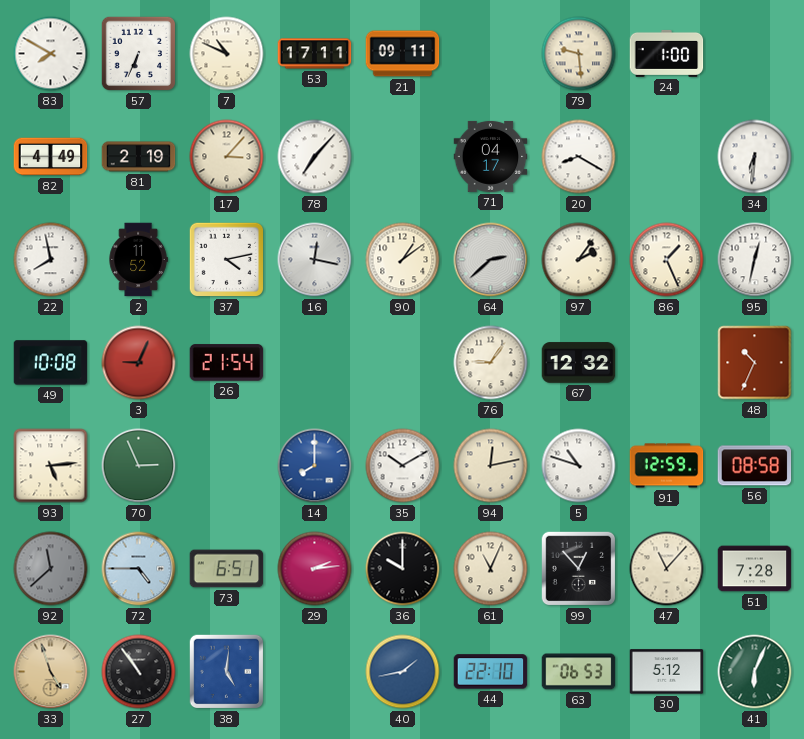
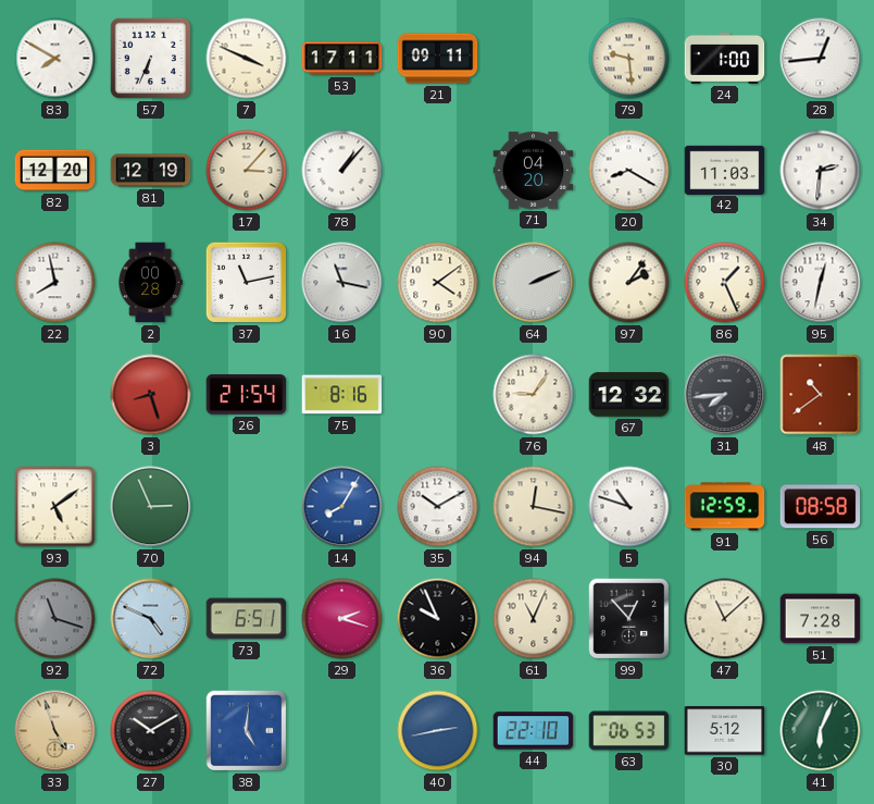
7: 10:49 -> 3:49
28: none -> 12:44
82: 4:49 -> 12:20
81: 2:19 -> 12:19
78: 7:07 -> 1:07
71: 04:17 -> 04:20
42: none -> 11:03
34: 6:31 -> 2:31
2: 11:52 -> 00:28
37: 4:13 -> 11:13
16: 12:17 -> 11:17
90: 1:09 -> 4:09
64: 2:38 -> 2:11
49: 10:08 -> none
3: 9:04 -> 8:27
75: none -> 8:16
31: none -> 7:44
48: 10:34 -> 10:39
93: 5:14 -> 5:09
14: 8:00 -> 8:05
94: 12:13 -> 12:17
92: 11:38 -> 11:18
72: 4:45 -> 4:49
29: 2:14 -> 2:18
36: 10:00 -> 9:56
47: 11:07 -> 11:08
27: 10:54 -> 10:10
40: 1:43 -> 2:43
